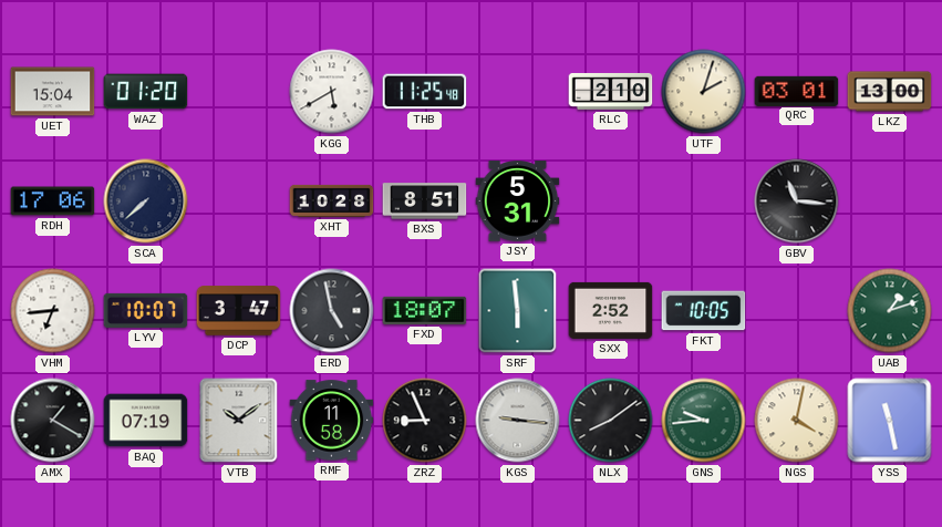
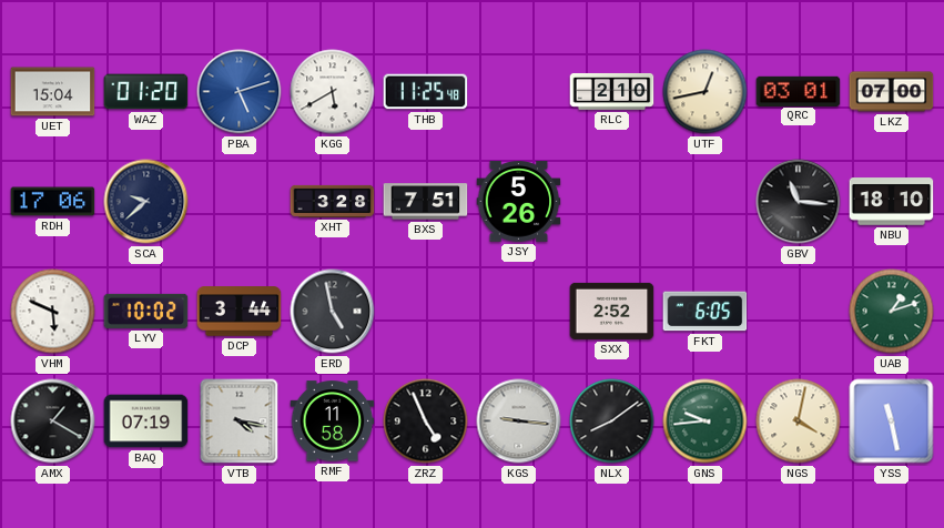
PBA: none -> 5:12
UTF: 2:03 -> 12:43
LKZ: 13:00 -> 07:00
SCA: 7:38 -> 9:38
XHT: 10:28 -> 3:28
BXS: 8:51 -> 7:51
JSY: 5:31 -> 5:26
NBU: none -> 18:10
VHM: 6:44 -> 5:49
LYV: 10:07 -> 10:02
DCP: 3:47 -> 3:44
FXD: 18:07 -> none
SRF: 5:59 -> none
FKT: 10:05 -> 6:05
VTB: 10:09 -> 4:17
ZRZ: 8:56 -> 4:56
